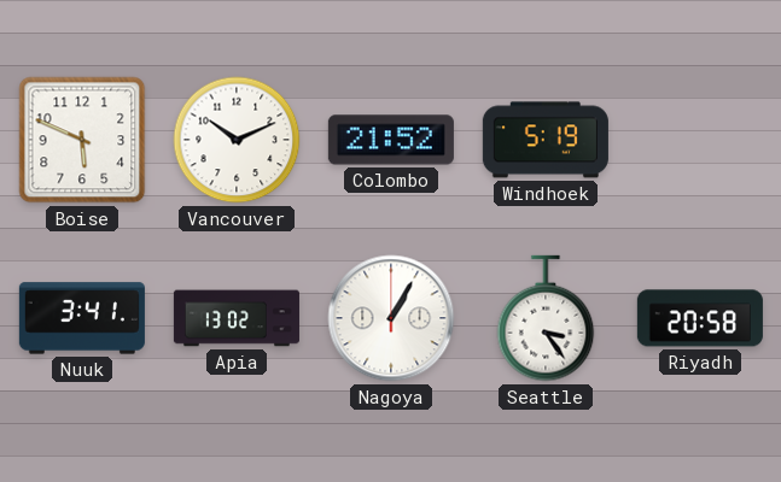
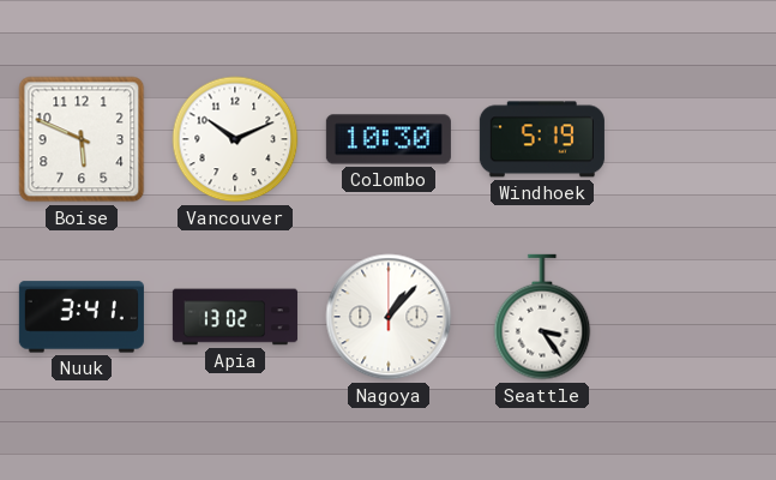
Colombo: 21:52 -> 10:30
Nagoya: 1:05 -> 1:07
Riyadh: 20:58 -> none
